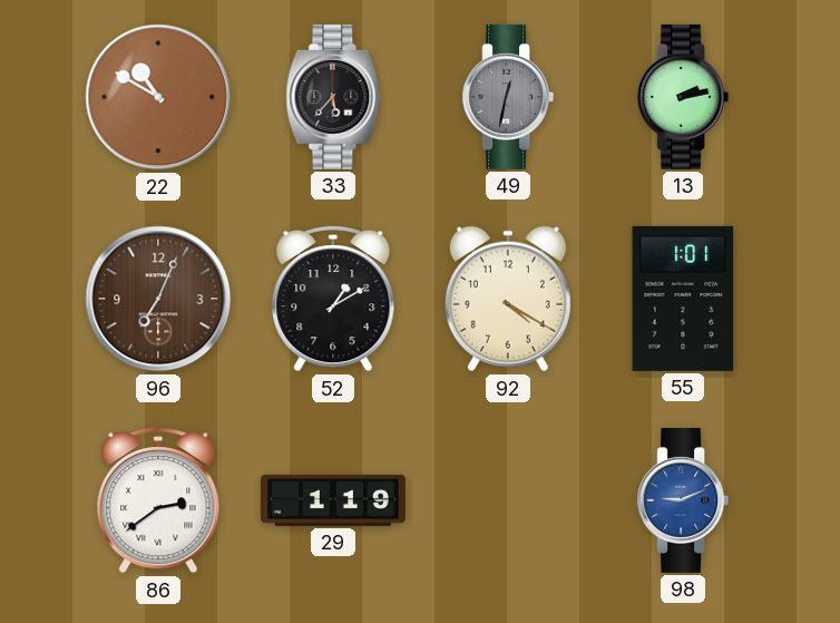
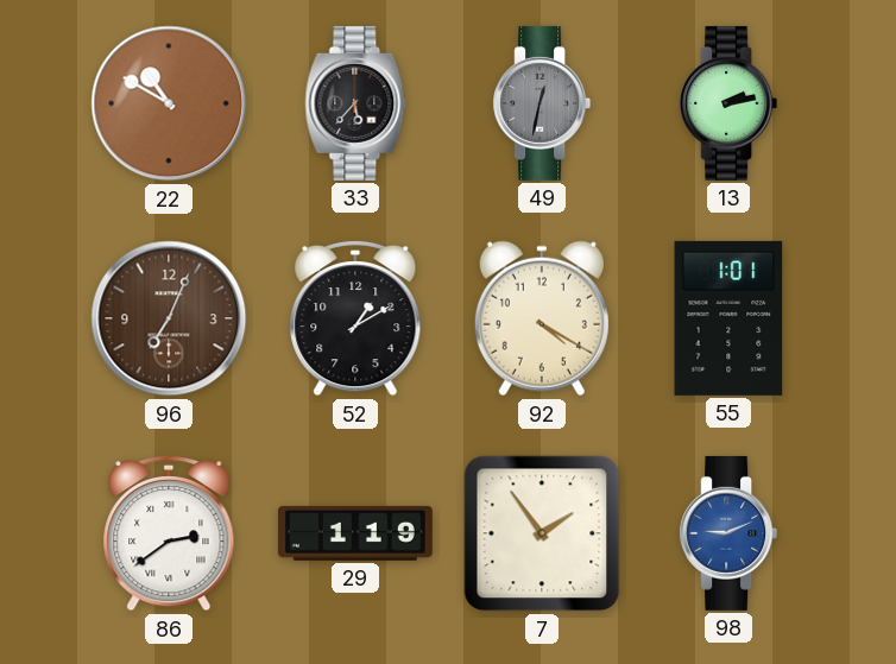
7: none -> 1:54
